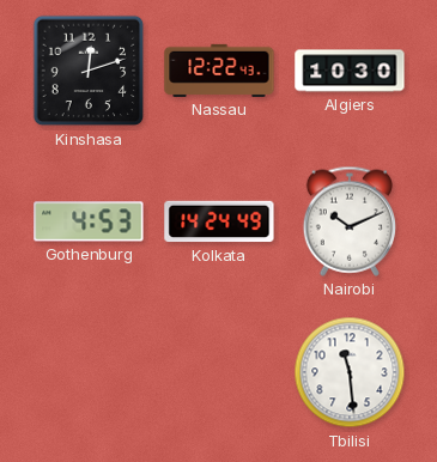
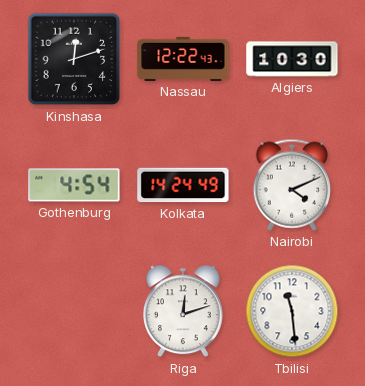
Gothenburg: 4:53 -> 4:54
Nairobi: 10:11 -> 4:11
Riga: none -> 12:12
